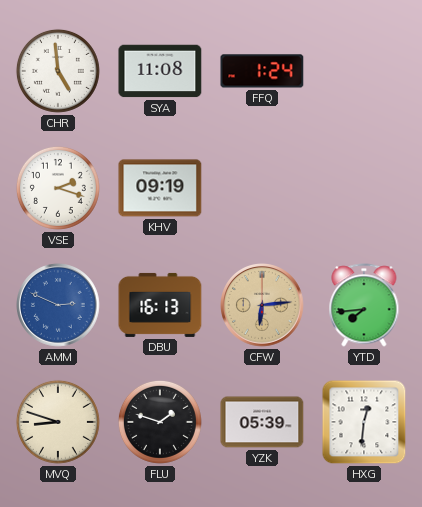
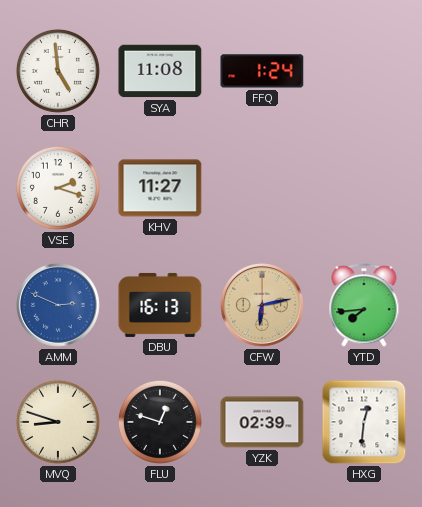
KHV: 09:19 -> 11:27
CFW: 6:14 -> 6:13
FLU: 1:48 -> 12:48
YZK: 05:39 -> 02:39
